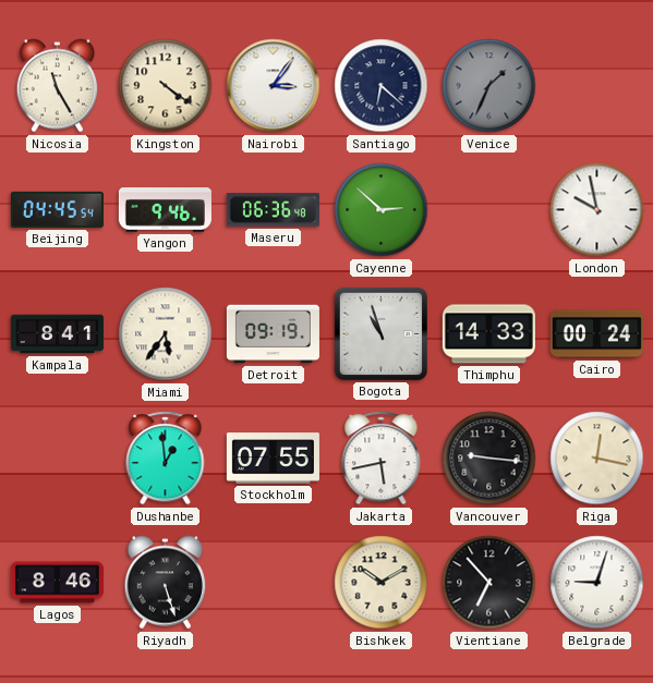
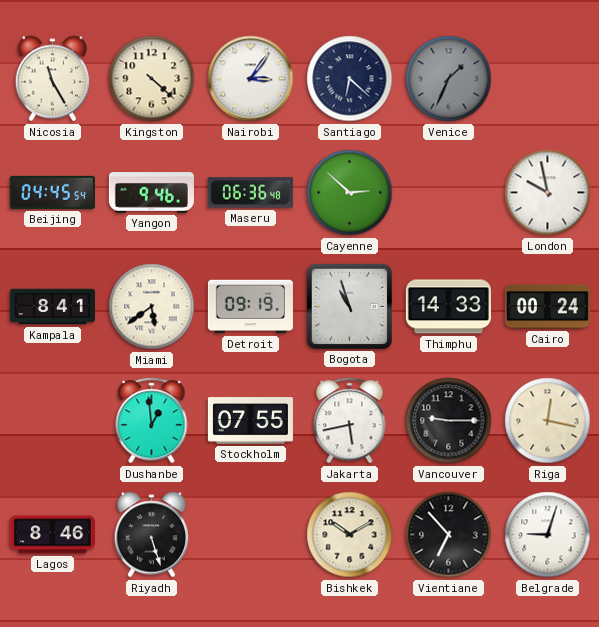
Kingston: 4:21 -> 4:22
Miami: 5:36 -> 5:39
Vancouver: 9:16 -> 9:15
